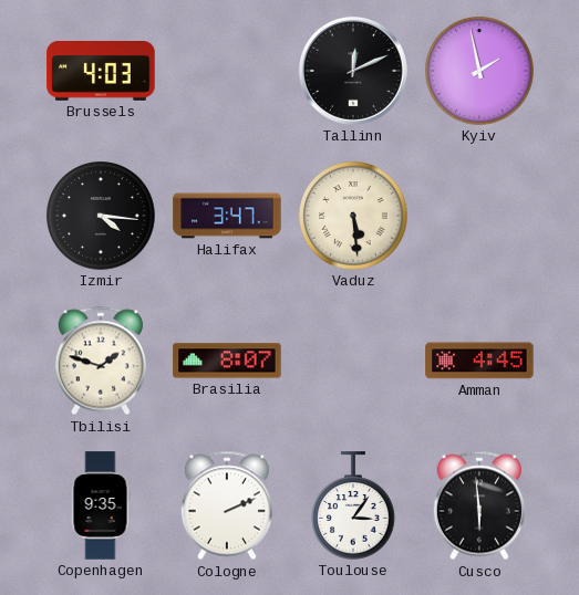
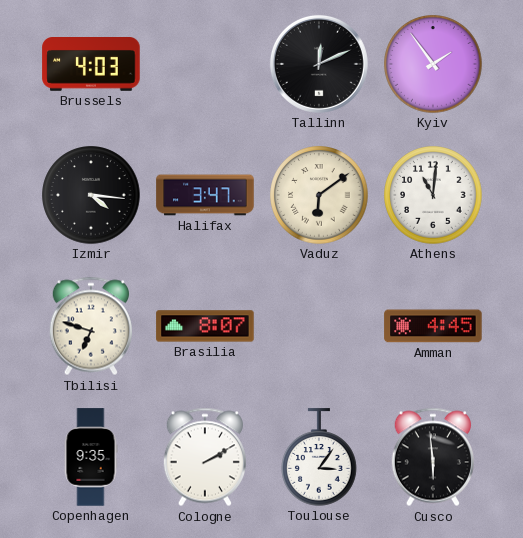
Kyiv: 1:58 -> 1:54
Vaduz: 5:29 -> 6:09
Athens: none -> 11:01
Tbilisi: 1:48 -> 6:48
Cologne: 2:11 -> 2:10
